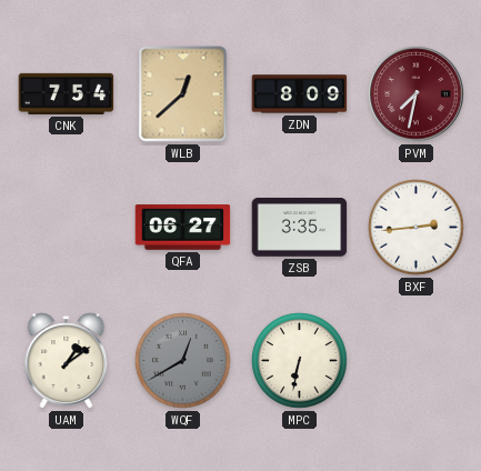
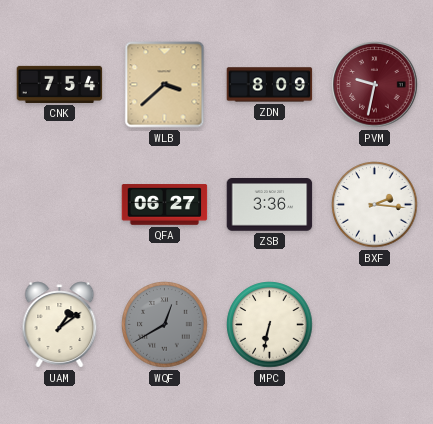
WLB: 12:38 -> 3:38
PVM: 7:32 -> 9:32
ZSB: 3:35 -> 3:36
BXF: 2:44 -> 2:16
